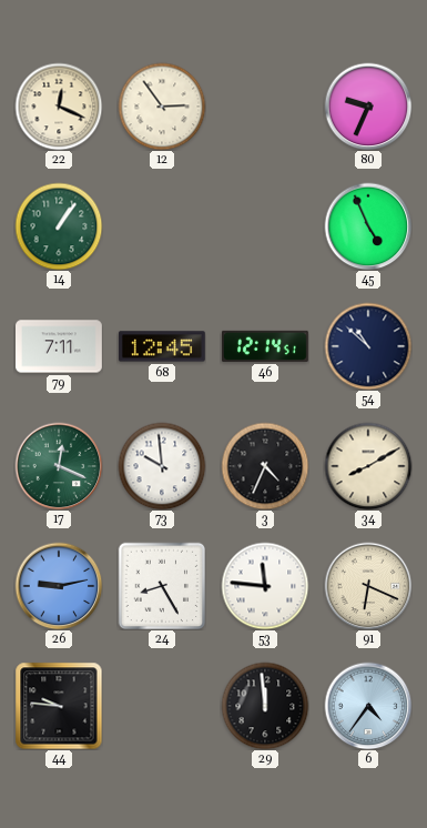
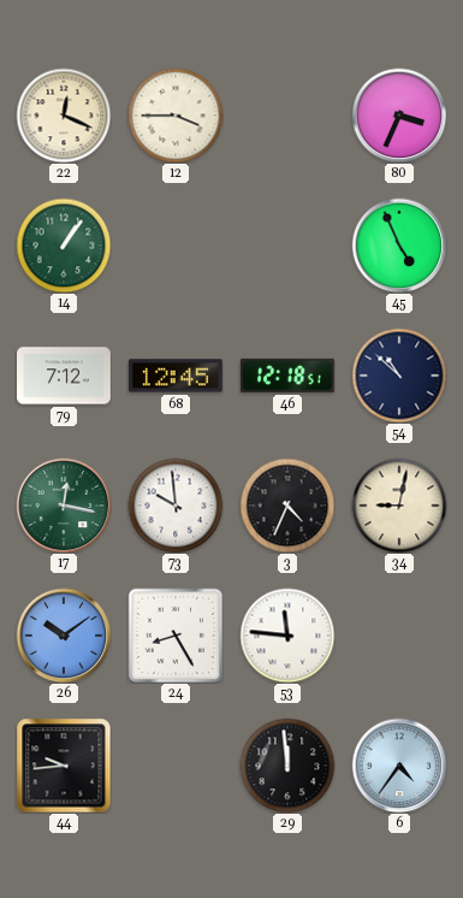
12: 2:54 -> 3:45
80: 9:34 -> 3:34
79: 7:11 -> 7:12
46: 12:14 -> 12:18
17: 12:19 -> 12:17
34: 8:10 -> 9:02
26: 9:13 -> 10:09
91: 6:19 -> none
44: 9:46 -> 9:44
